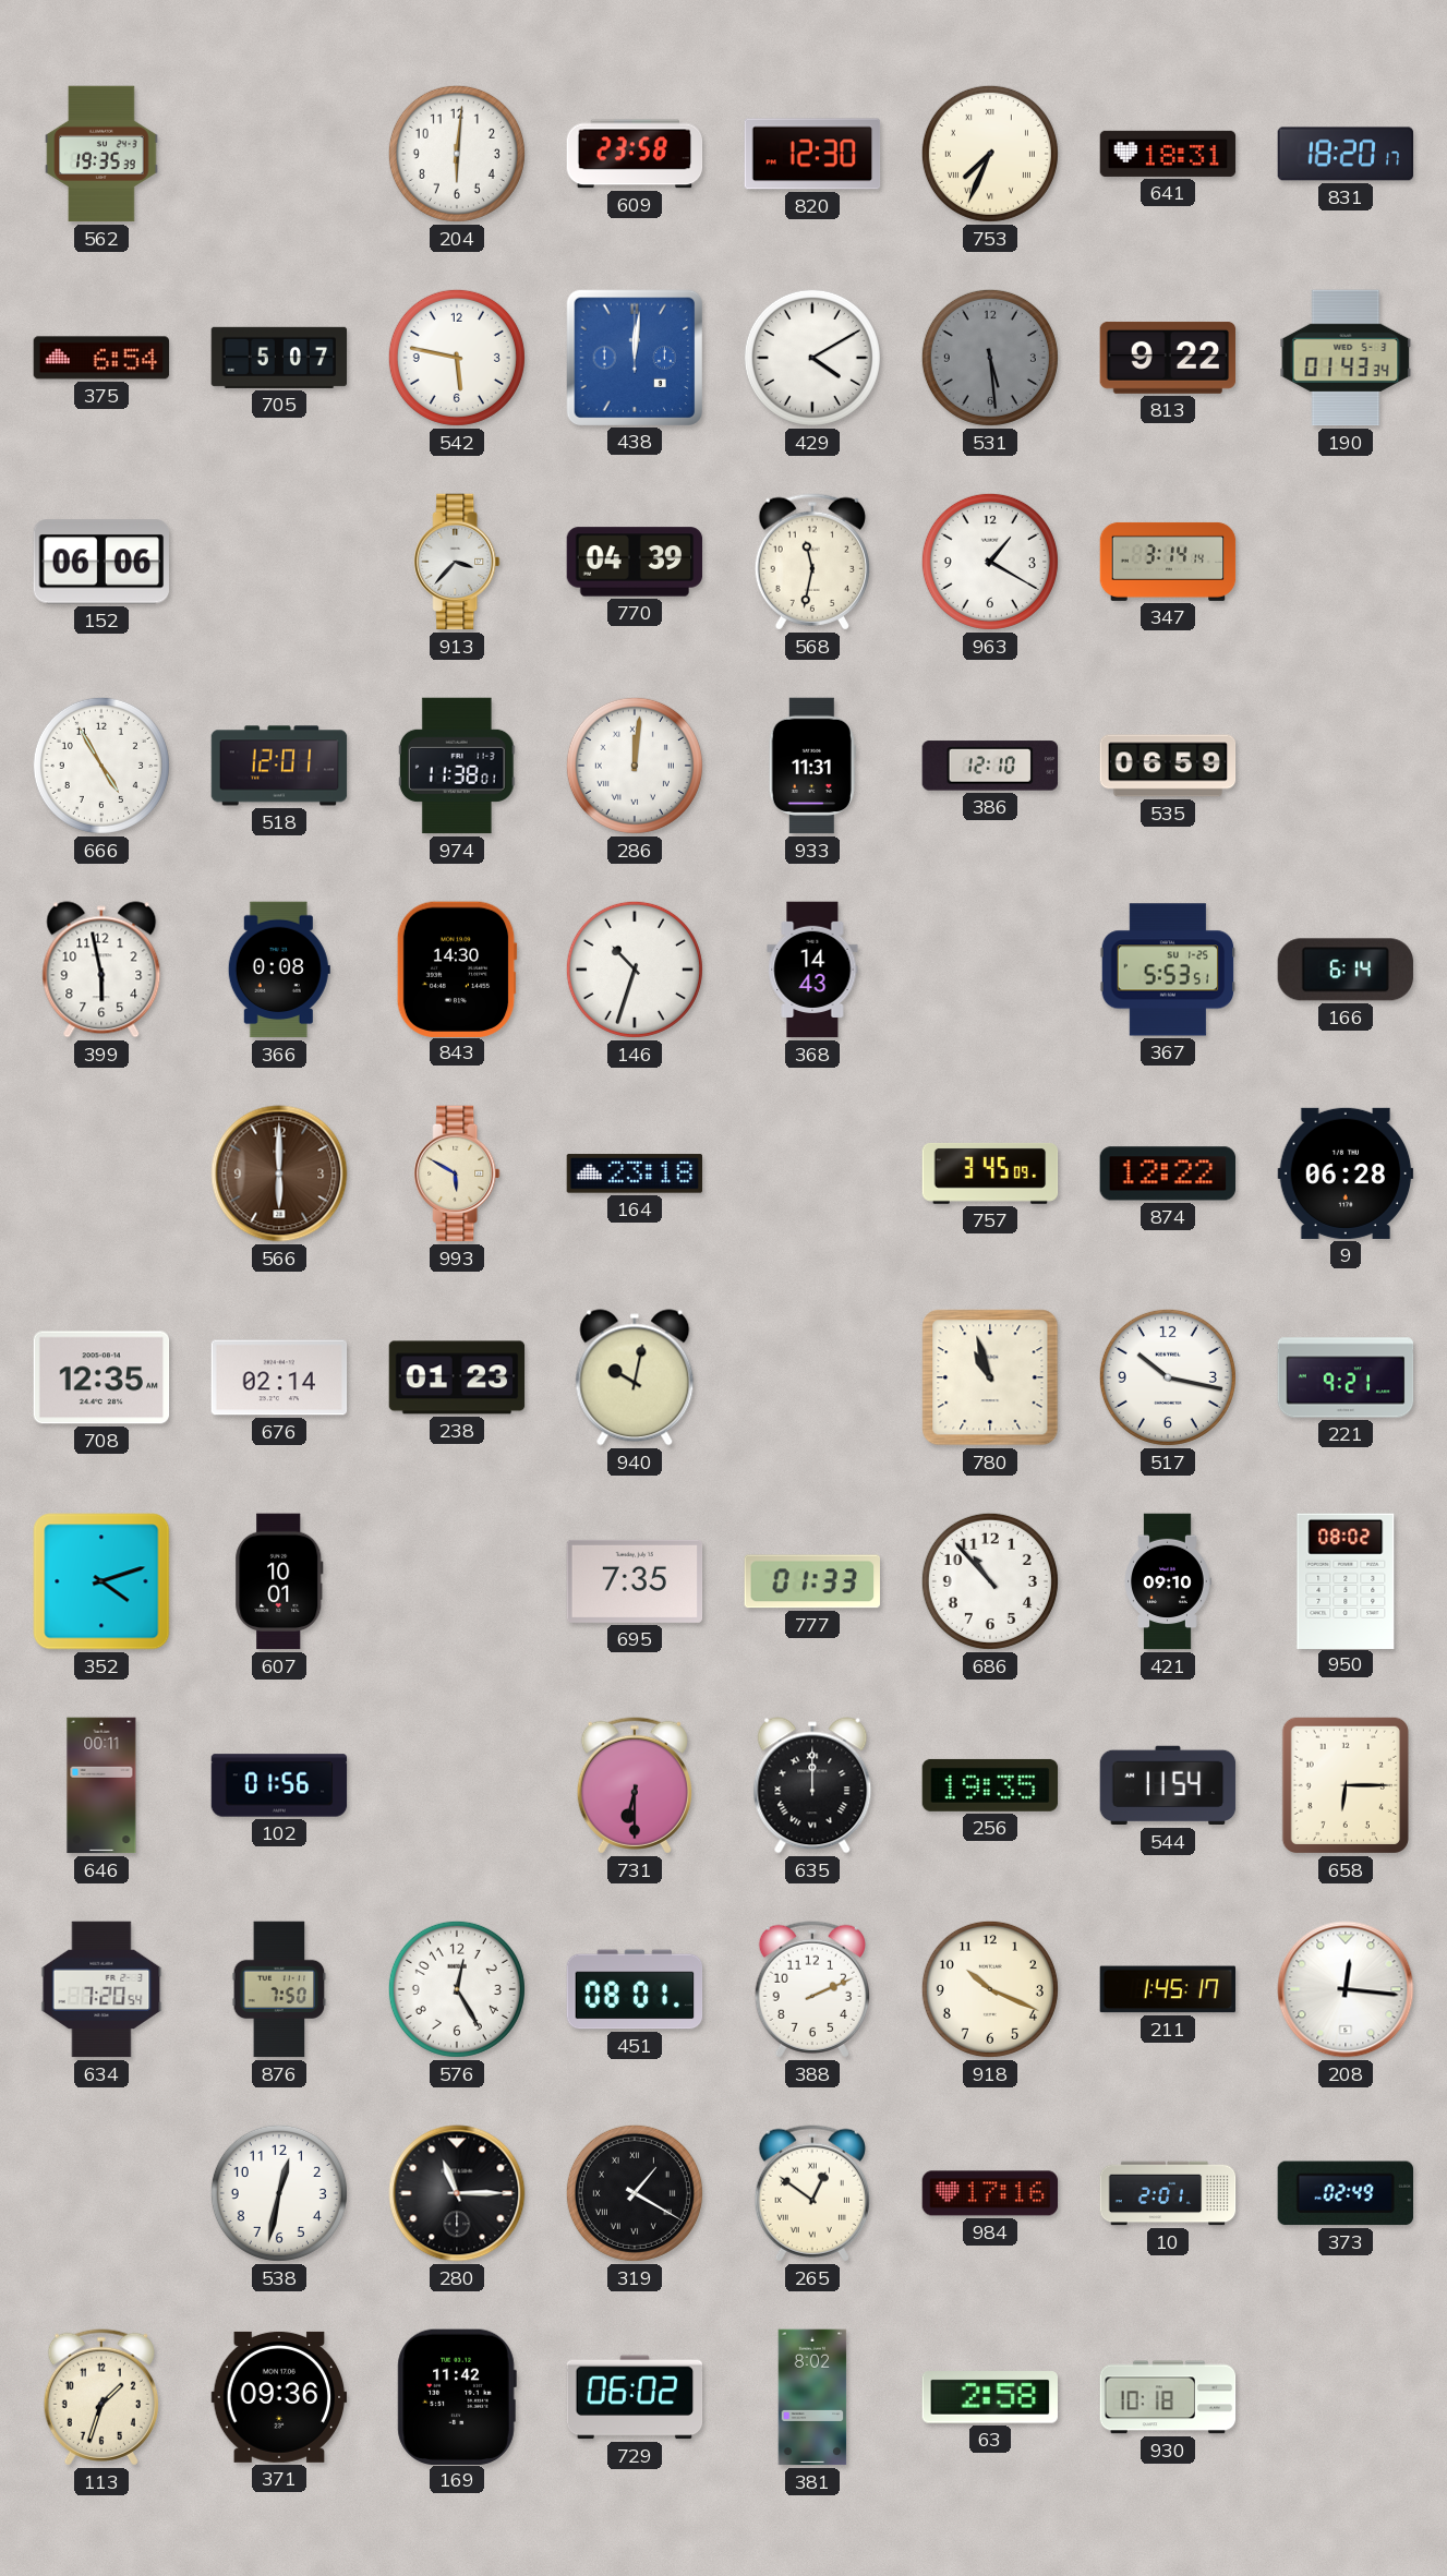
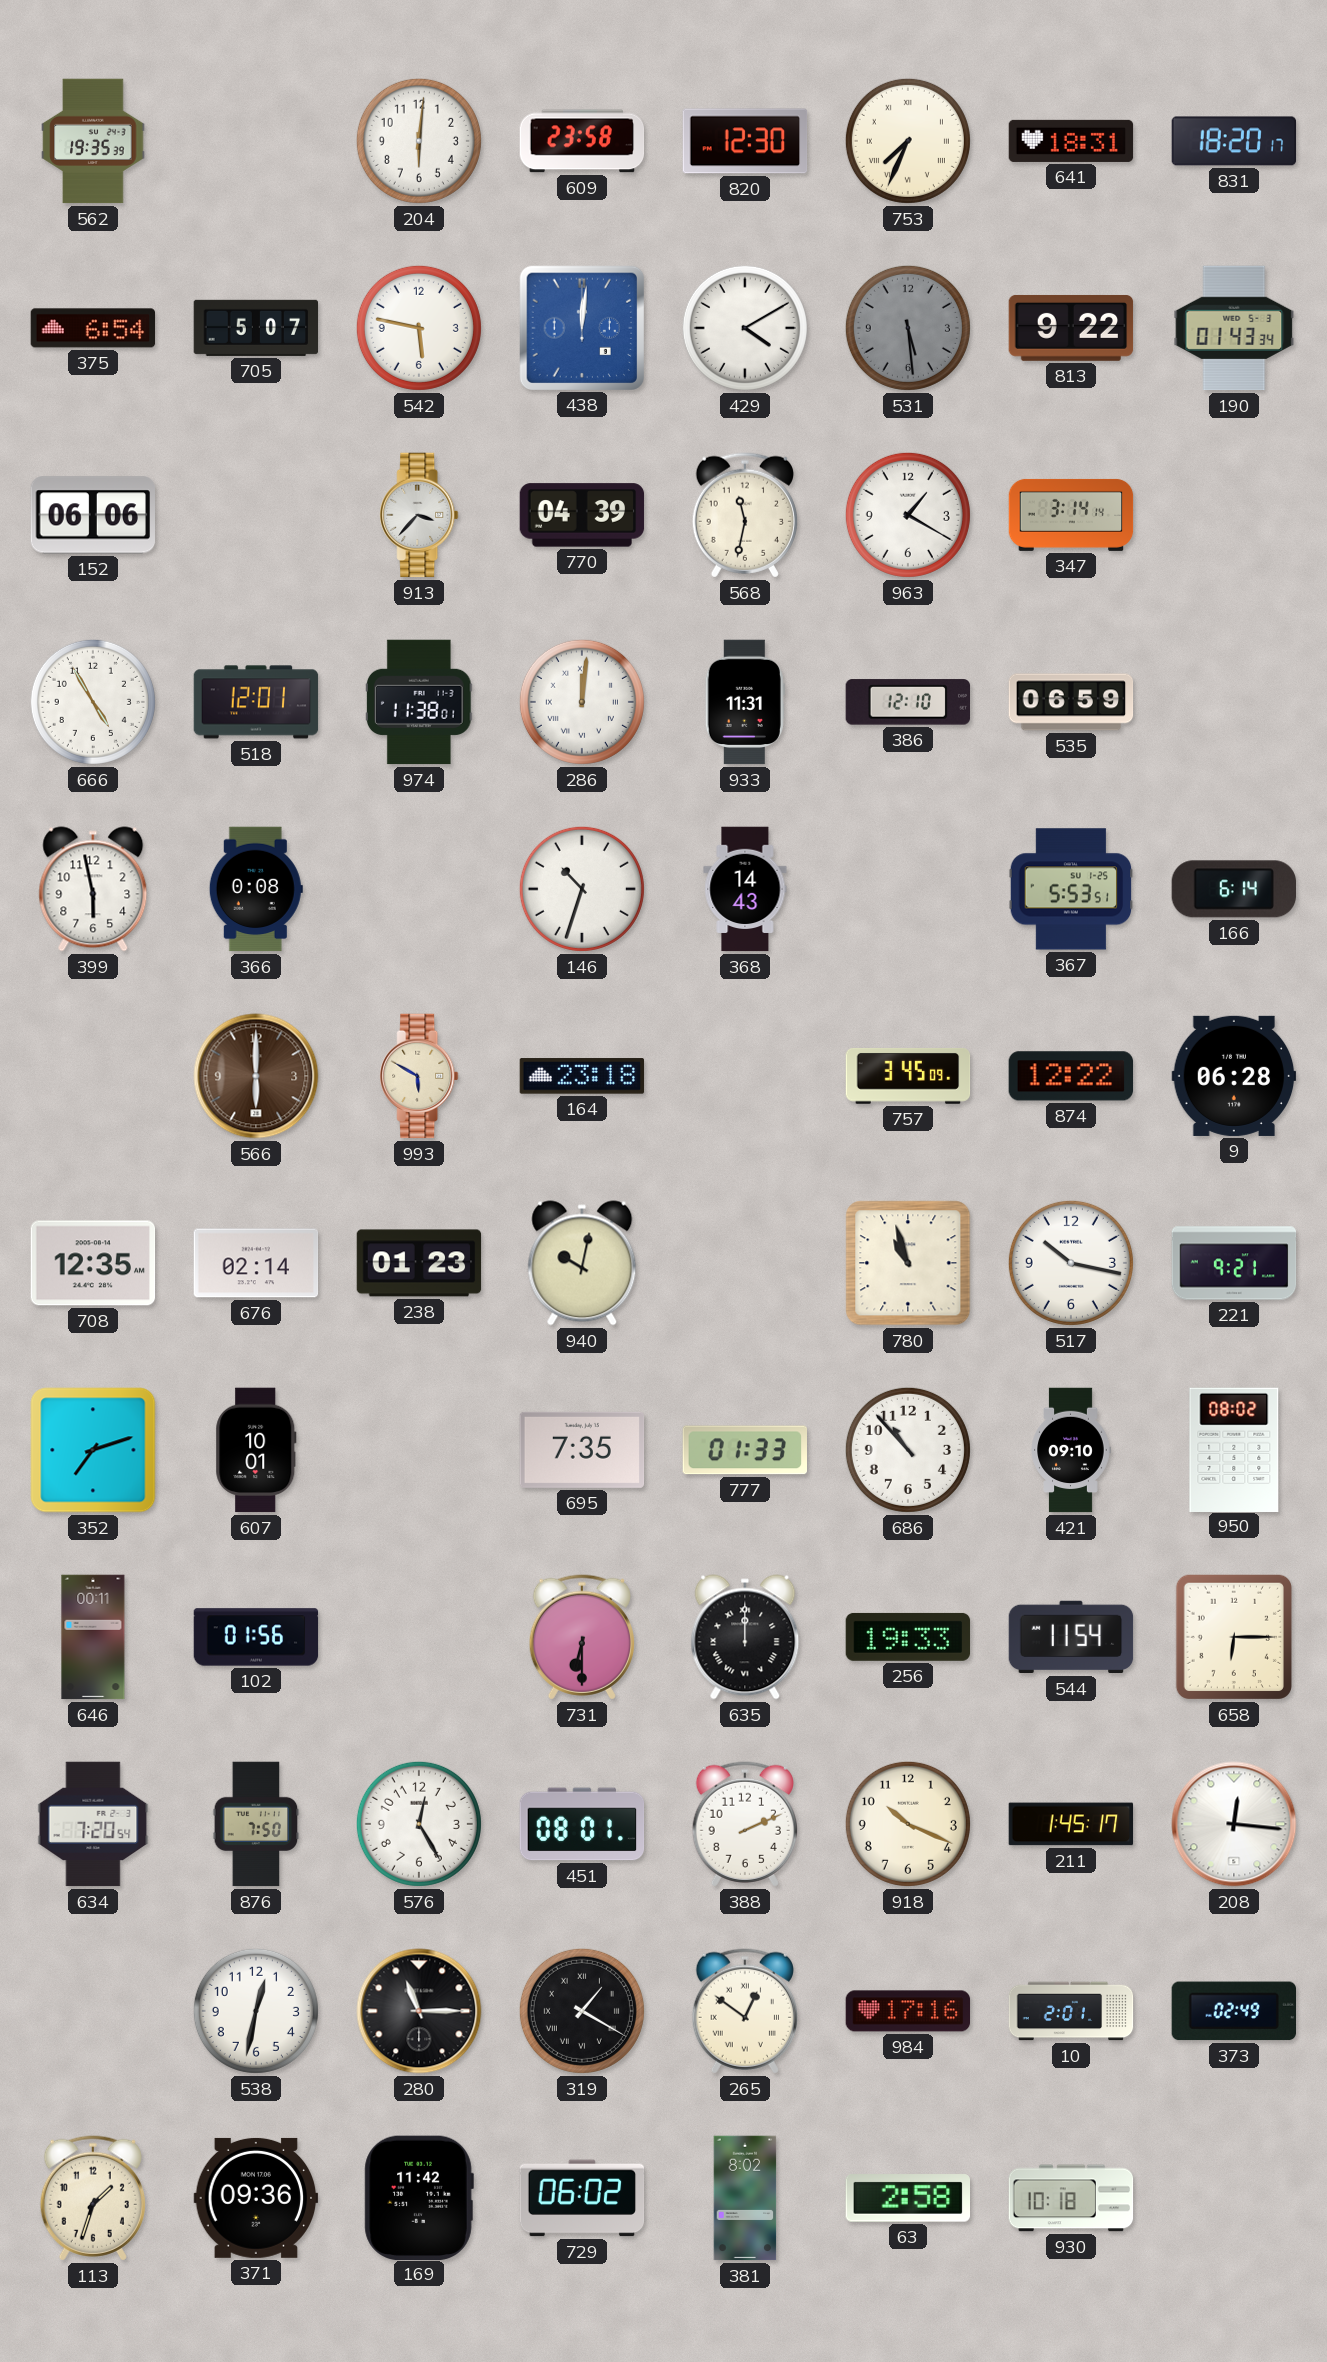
843: 14:30 -> none
352: 4:12 -> 7:12
256: 19:35 -> 19:33
